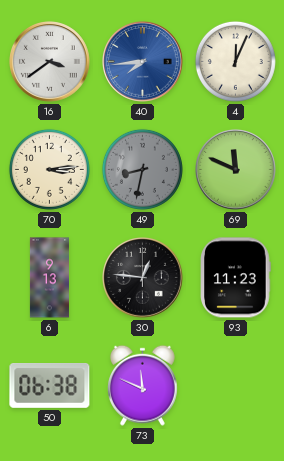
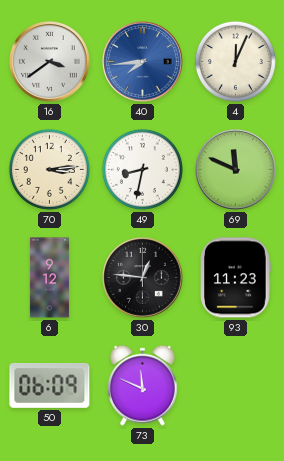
49 dial: grey -> white
6: 9:13 -> 9:12
50: 06:38 -> 06:09
